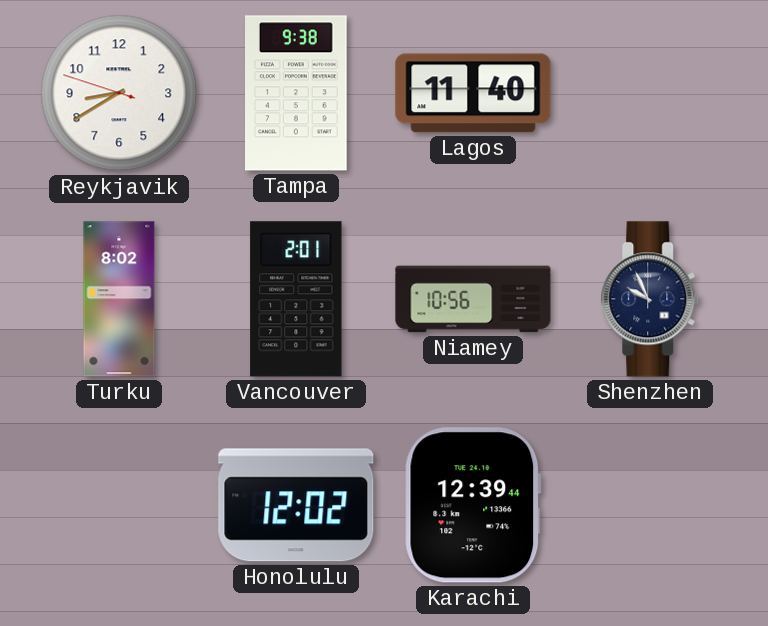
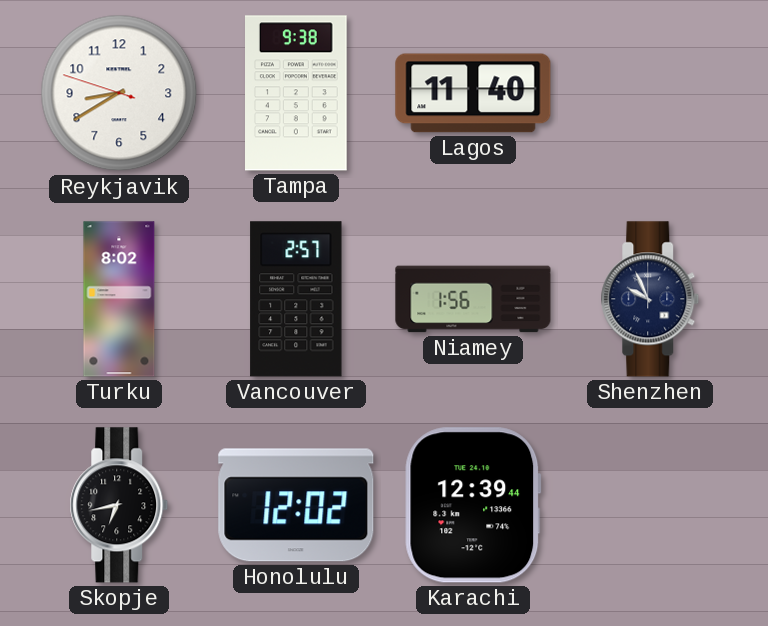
Vancouver: 2:01 -> 2:57
Niamey: 10:56 -> 1:56
Skopje: none -> 6:43
